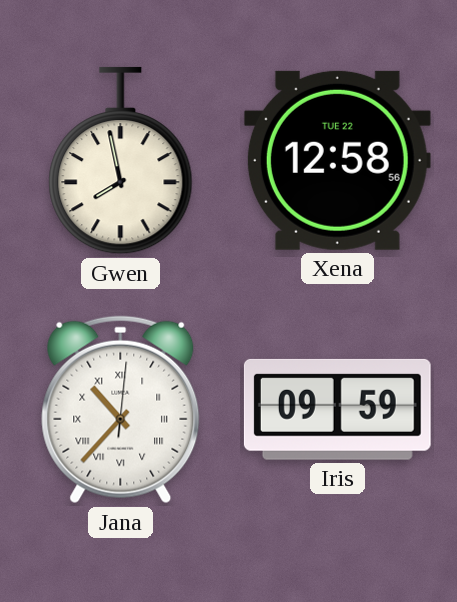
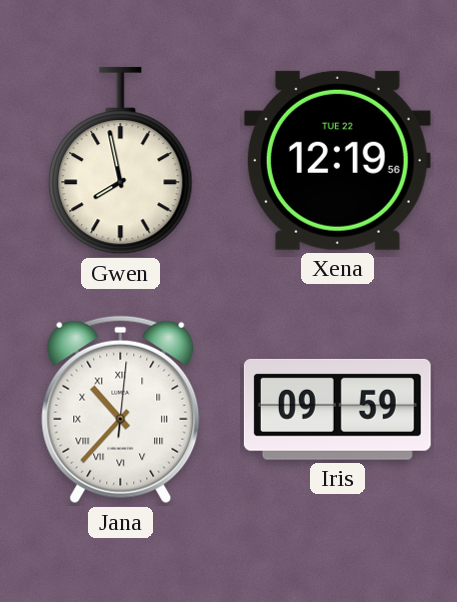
Xena: 12:58 -> 12:19
